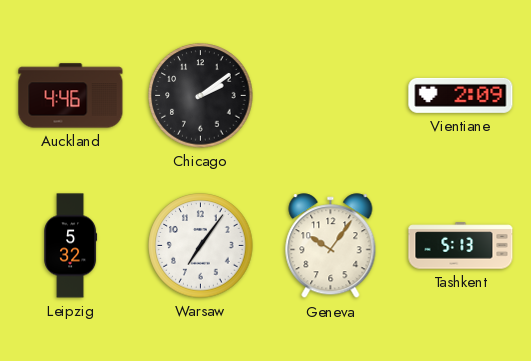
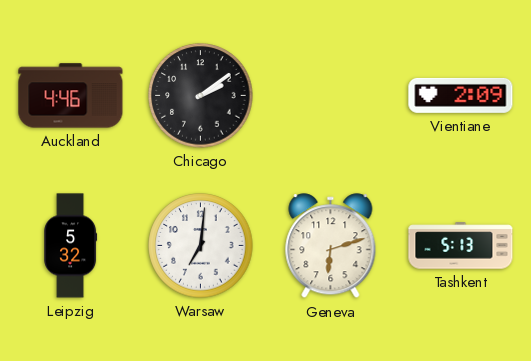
Warsaw: 7:06 -> 7:01
Geneva: 10:06 -> 6:12
